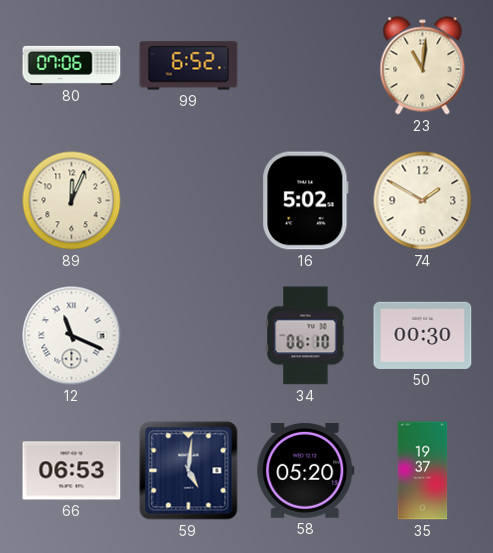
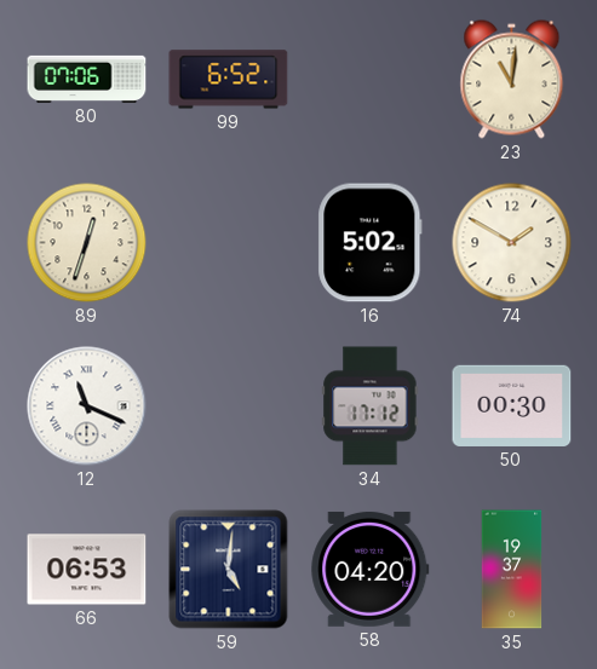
89: 12:04 -> 12:33
34: 06:10 -> 17:12
58: 05:20 -> 04:20
